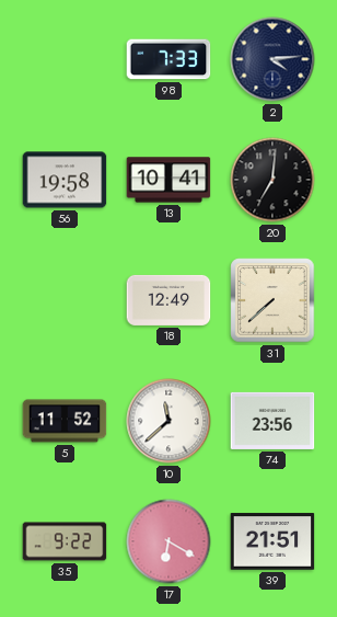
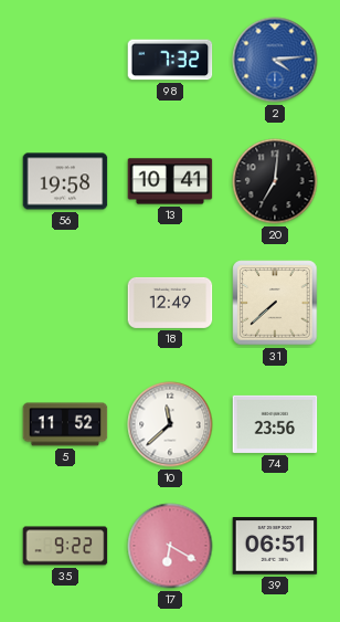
98: 7:33 -> 7:32
2 dial: navy -> blue
39: 21:51 -> 06:51
